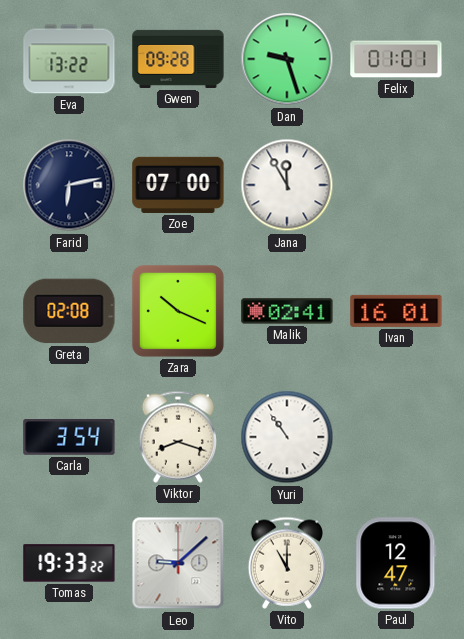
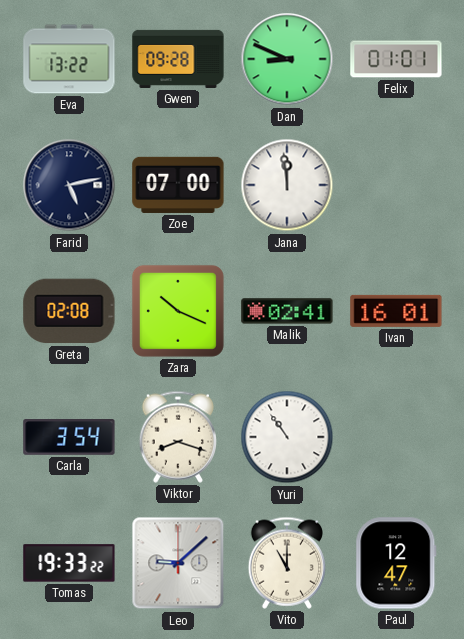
Dan: 9:27 -> 8:49
Farid: 6:13 -> 5:13
Jana: 11:55 -> 11:59
